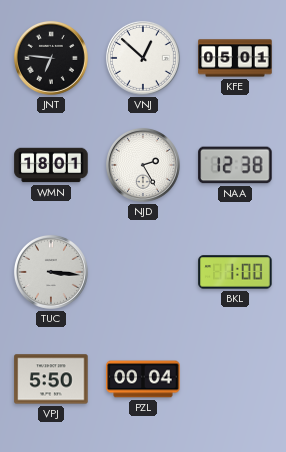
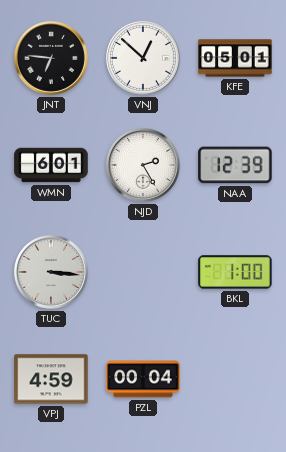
WMN: 18:01 -> 6:01
NAA: 12:38 -> 12:39
VPJ: 5:50 -> 4:59
